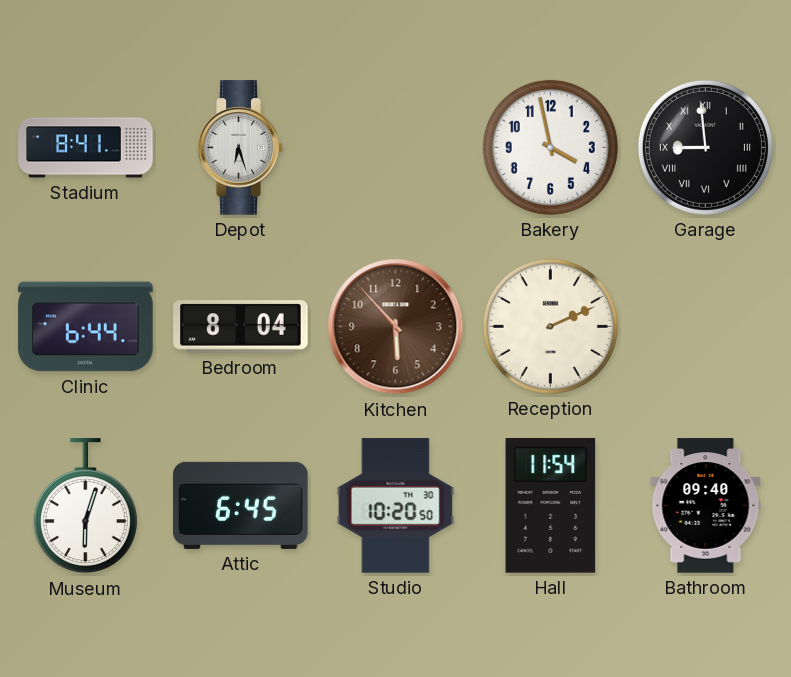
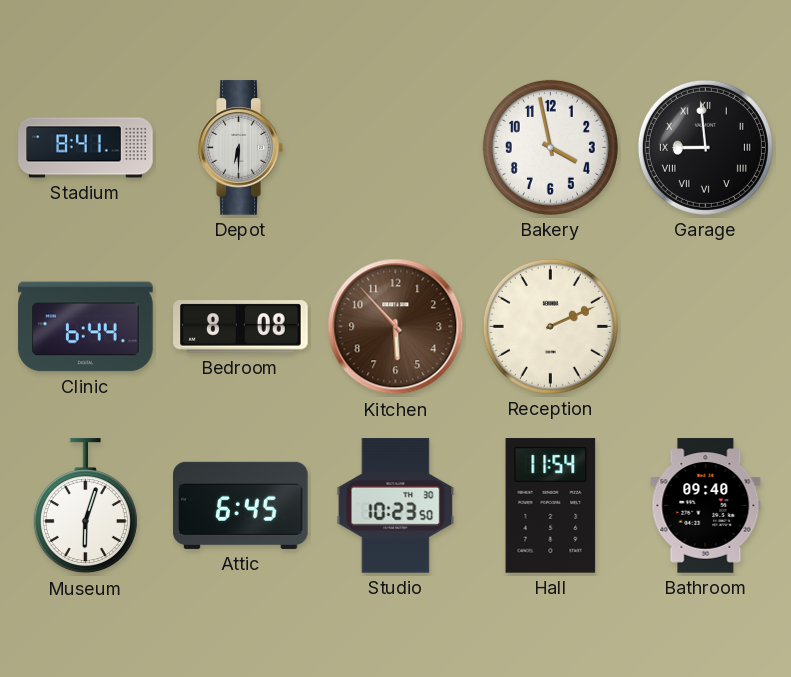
Depot: 6:27 -> 6:30
Bedroom: 8:04 -> 8:08
Studio: 10:20 -> 10:23
